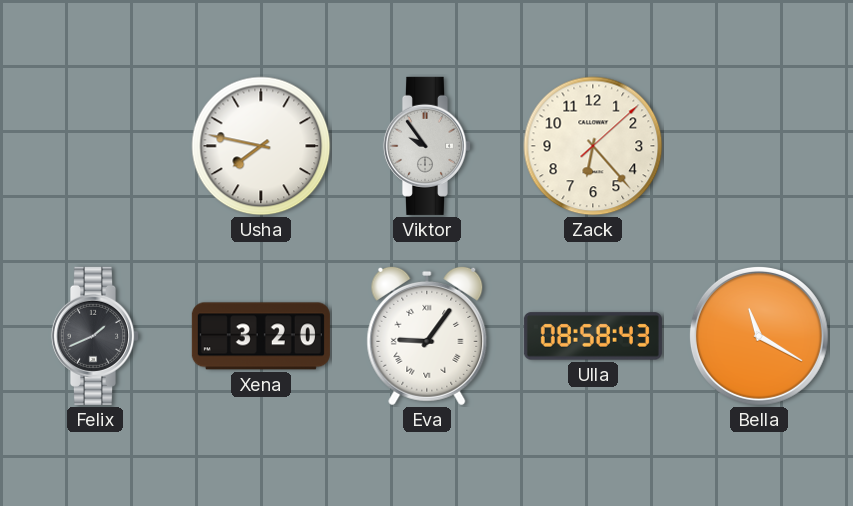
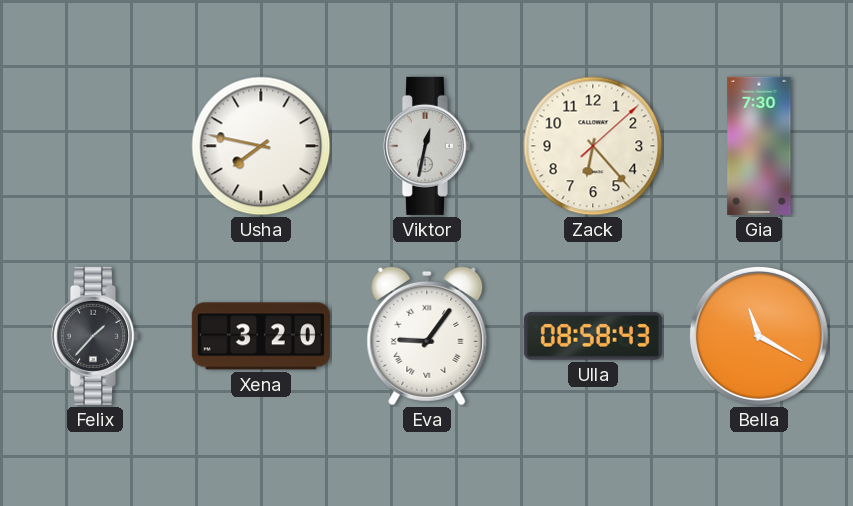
Viktor: 9:54 -> 12:32
Gia: none -> 7:30
Felix: 1:41 -> 1:37
